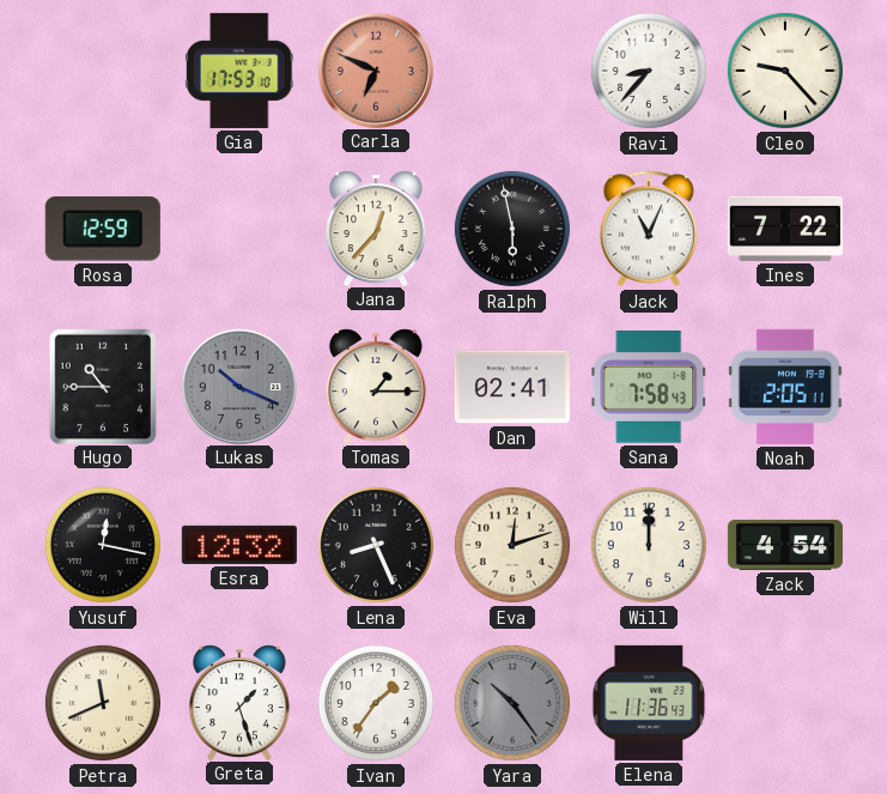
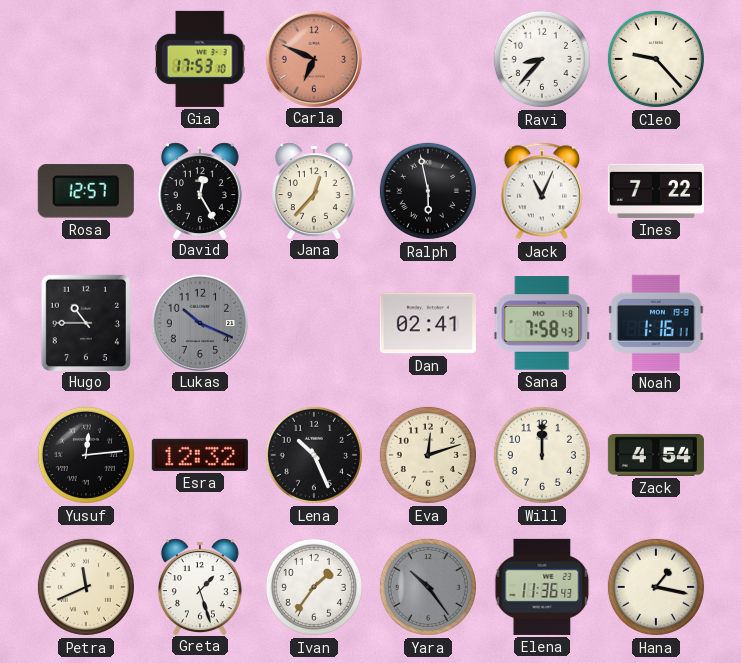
Rosa: 12:59 -> 12:57
David: none -> 12:25
Tomas: 1:15 -> none
Noah: 2:05 -> 1:16
Yusuf: 12:17 -> 12:14
Lena: 8:26 -> 10:26
Hana: none -> 1:17
